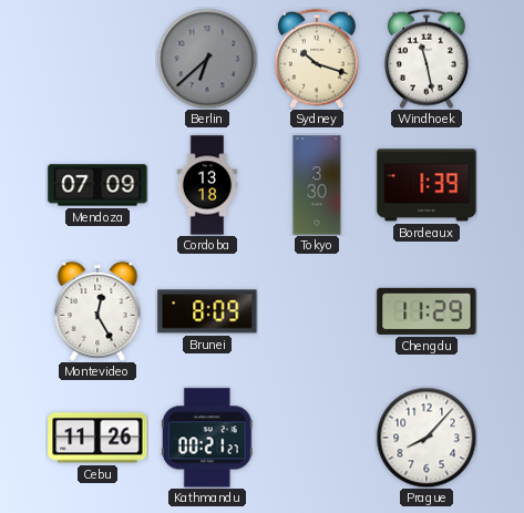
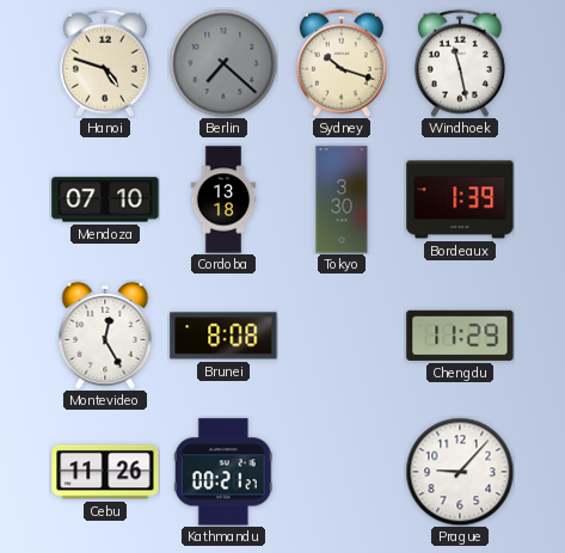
Hanoi: none -> 4:48
Berlin: 6:38 -> 7:22
Mendoza: 07:09 -> 07:10
Brunei: 8:09 -> 8:08
Prague: 8:07 -> 9:07
